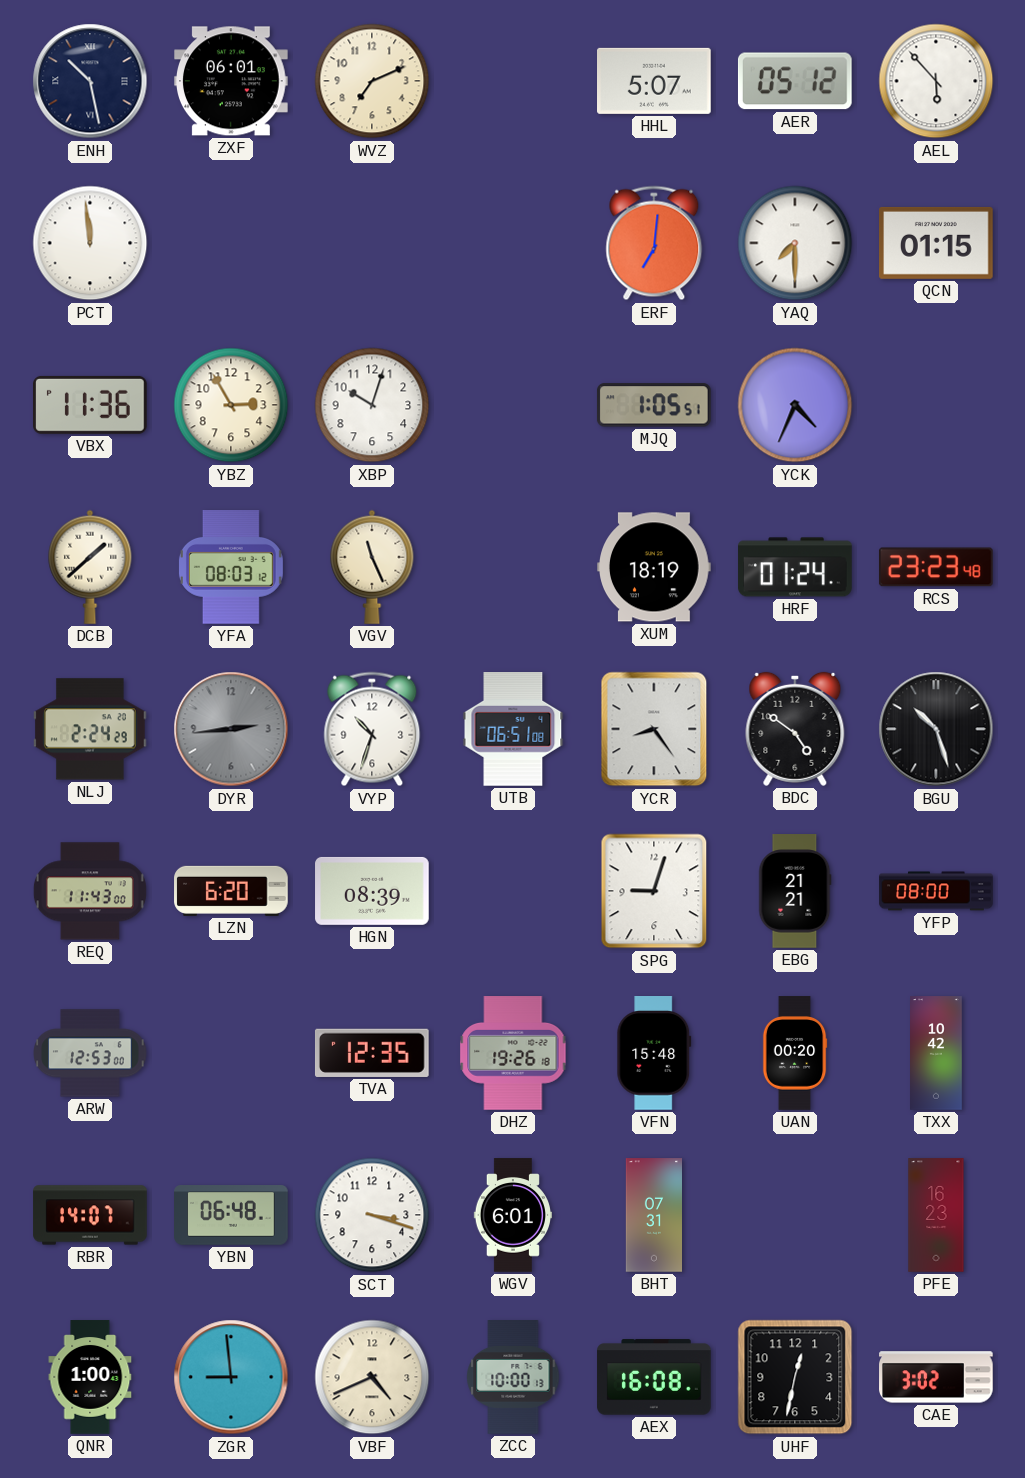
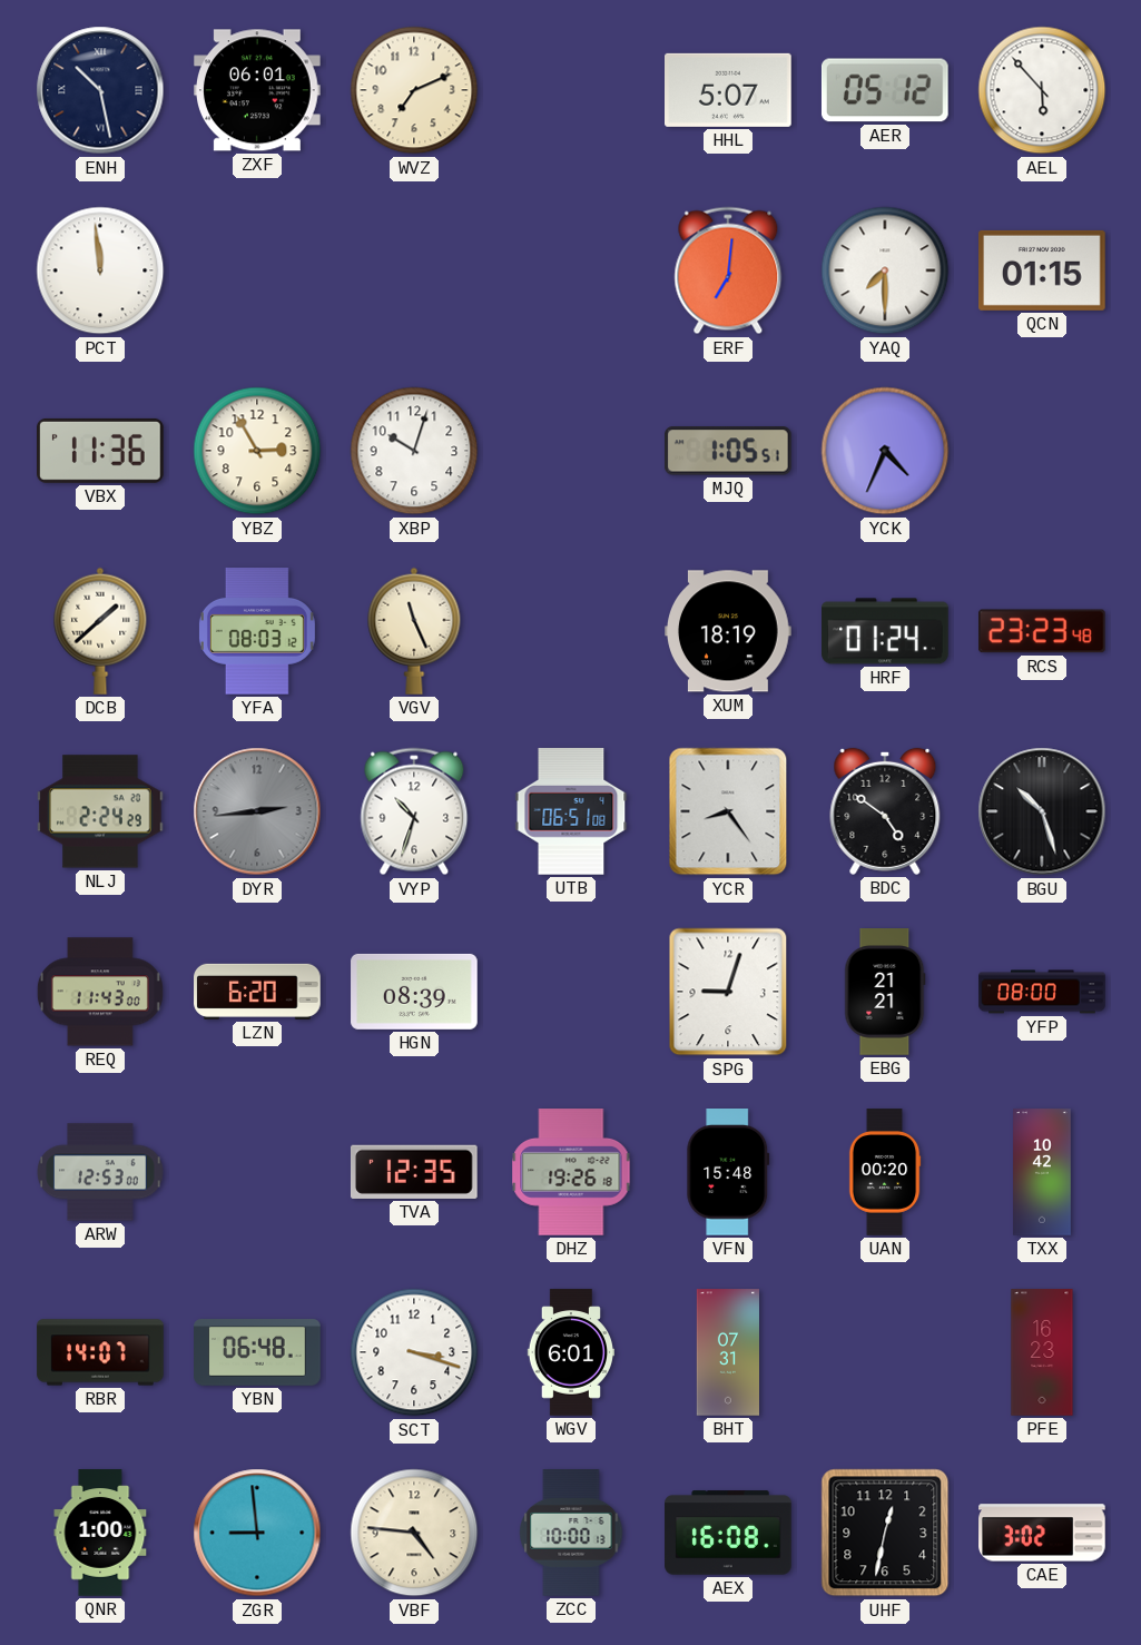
VBF: 4:41 -> 4:46
